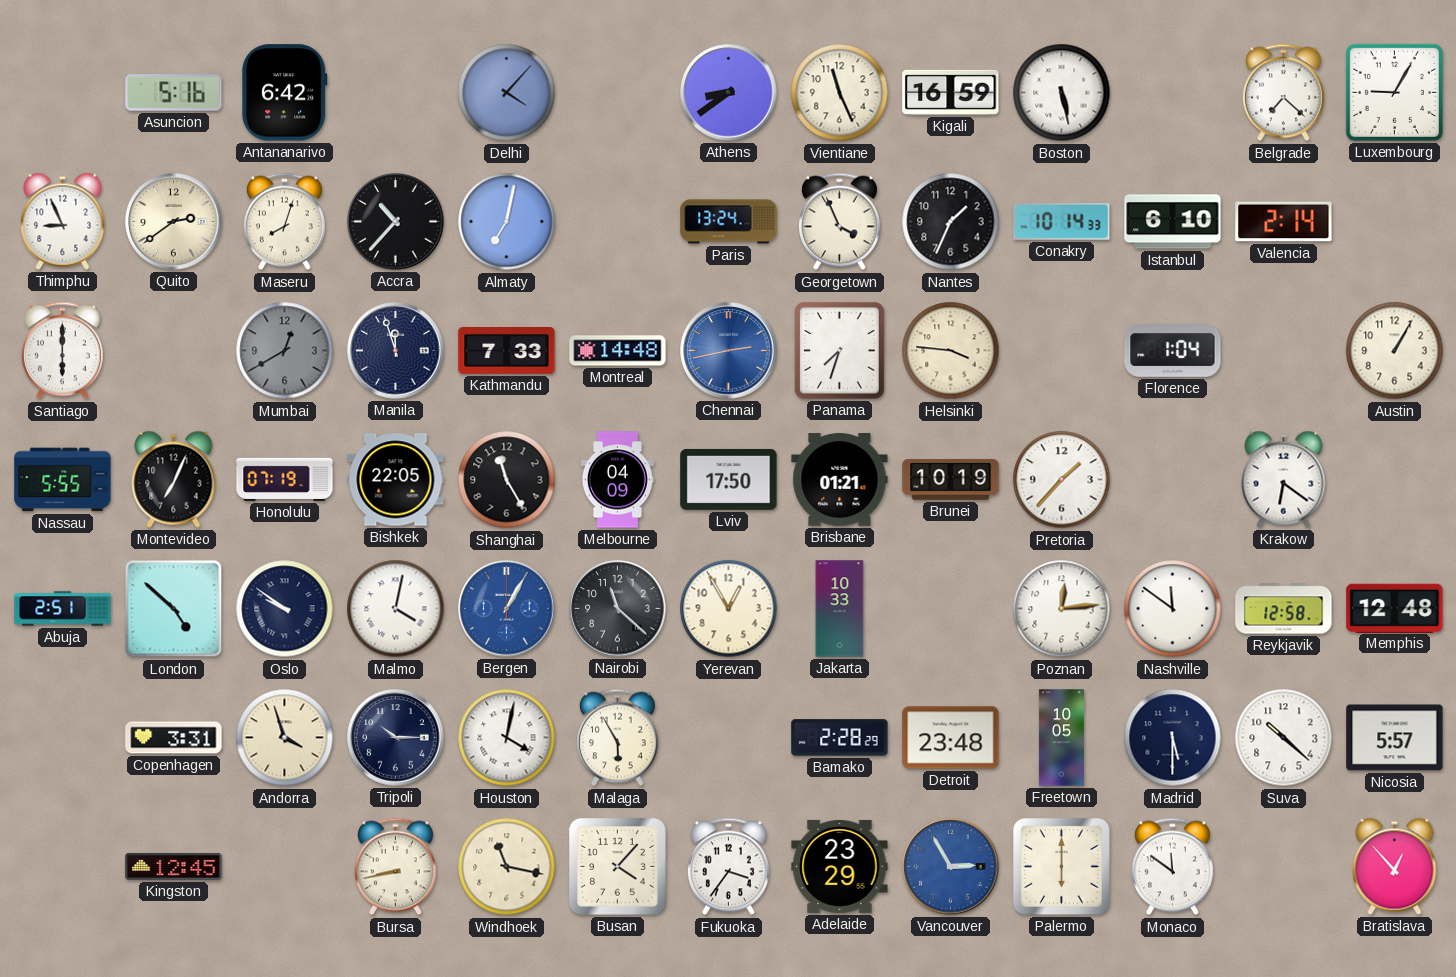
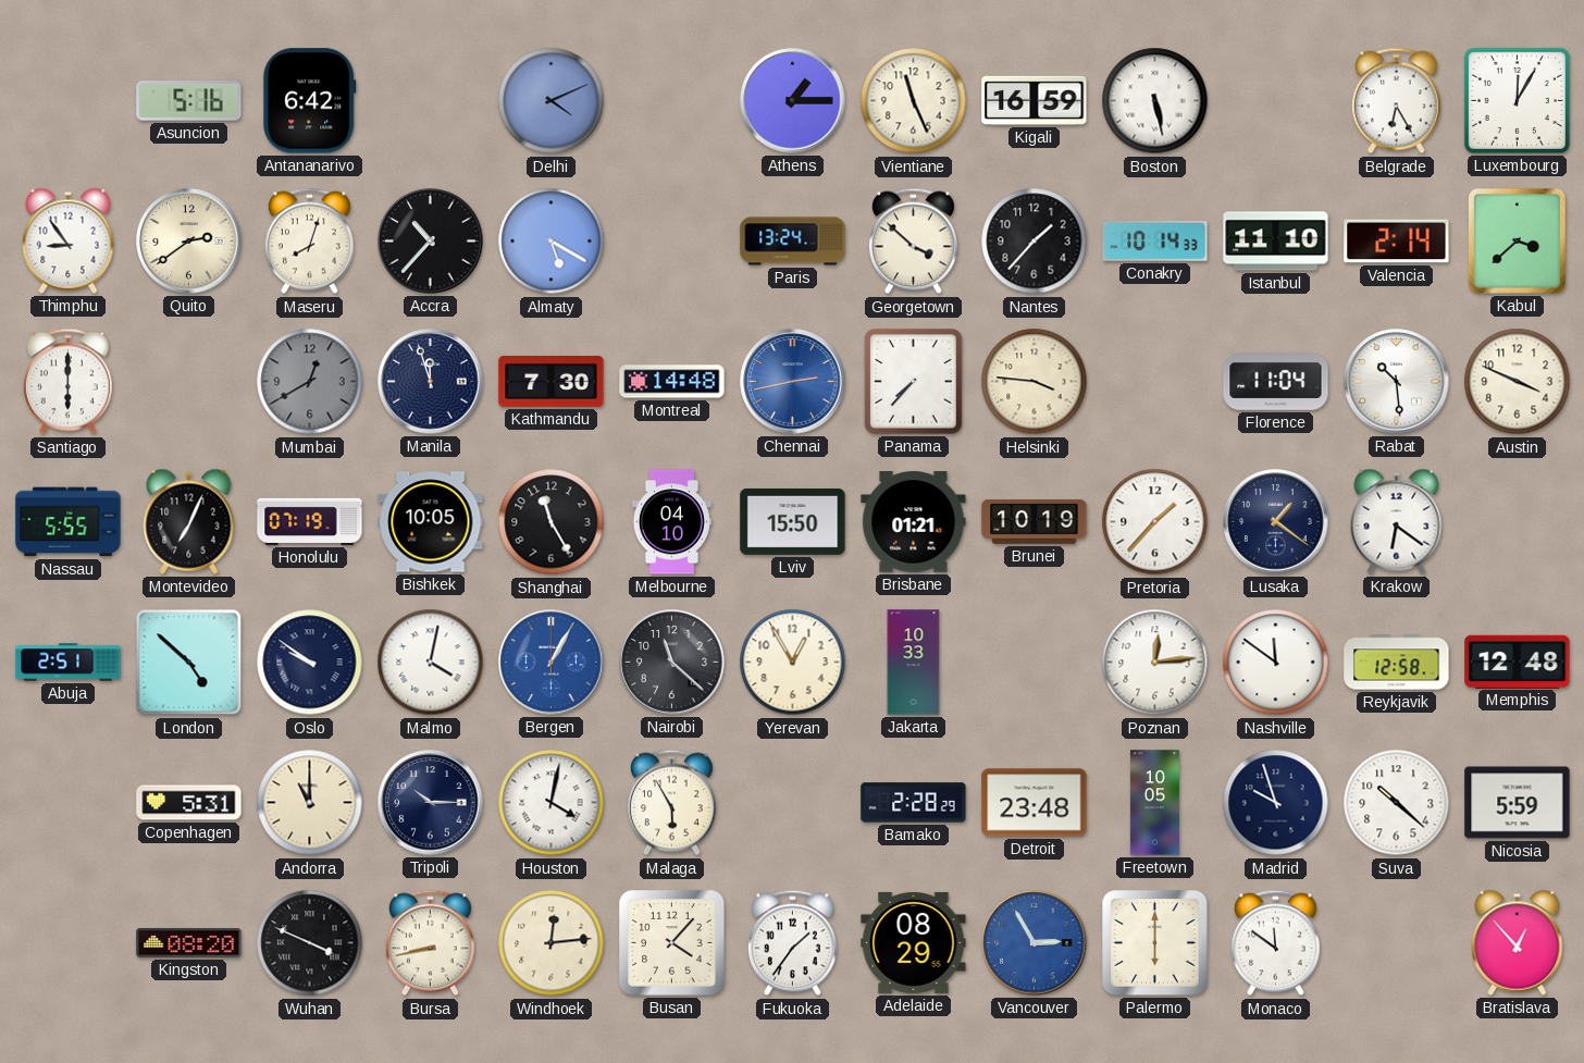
Delhi: 4:07 -> 4:11
Athens: 8:39 -> 1:15
Belgrade: 7:22 -> 6:25
Luxembourg: 9:05 -> 12:05
Thimphu: 8:56 -> 8:54
Almaty: 7:02 -> 5:20
Georgetown: 3:56 -> 3:52
Nantes: 1:34 -> 1:37
Istanbul: 6:10 -> 11:10
Kabul: none -> 3:38
Kathmandu: 7:33 -> 7:30
Panama: 7:33 -> 7:37
Florence: 1:04 -> 11:04
Rabat: none -> 10:29
Austin: 1:05 -> 3:49
Bishkek: 22:05 -> 10:05
Melbourne: 04:09 -> 04:10
Lviv: 17:50 -> 15:50
Lusaka: none -> 1:21
Copenhagen: 3:31 -> 5:31
Andorra: 3:57 -> 11:00
Madrid: 5:30 -> 9:57
Nicosia: 5:57 -> 5:59
Kingston: 12:45 -> 08:20
Wuhan: none -> 3:49
Windhoek: 11:17 -> 12:14
Fukuoka: 3:36 -> 1:36
Adelaide: 23:29 -> 08:29
